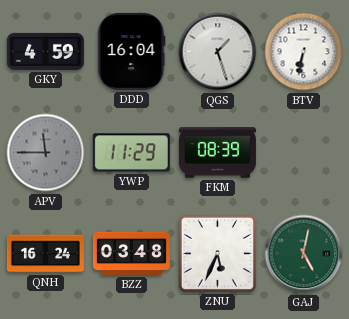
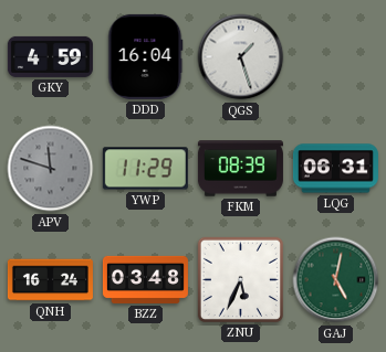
BTV: 6:32 -> none
APV: 11:45 -> 11:48
LQG: none -> 06:31
